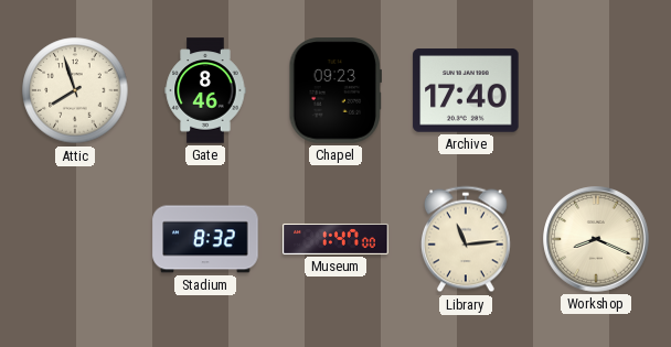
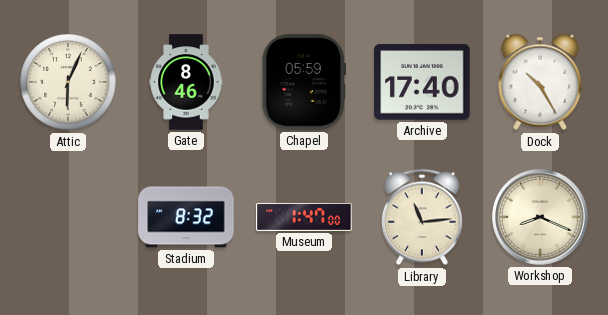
Attic: 7:57 -> 6:04
Chapel: 09:23 -> 05:59
Dock: none -> 10:25
